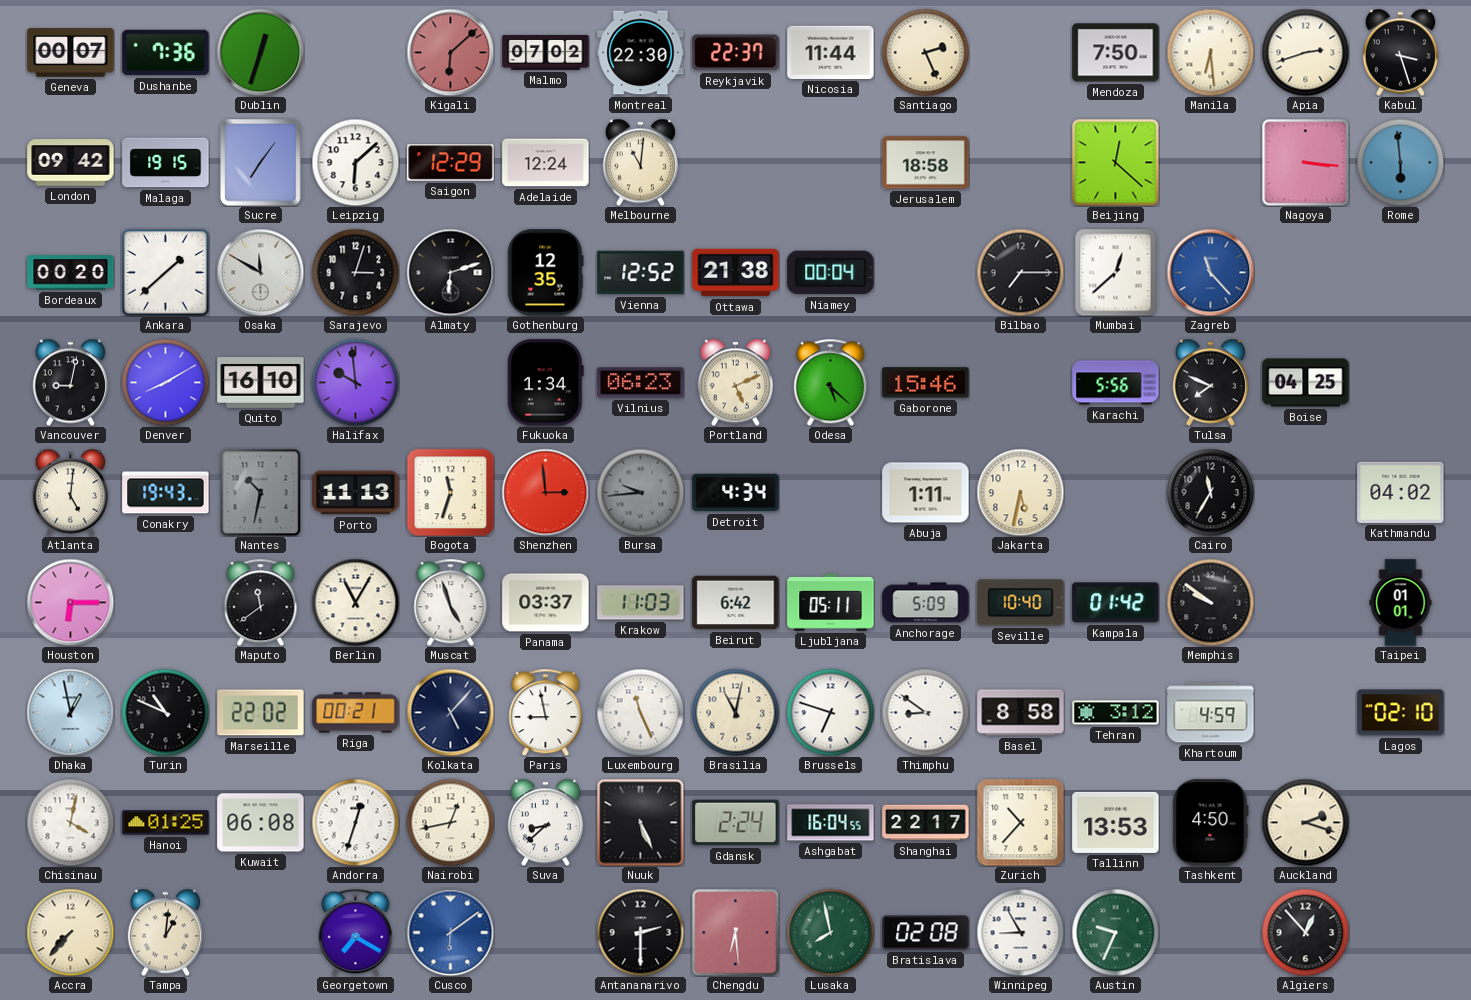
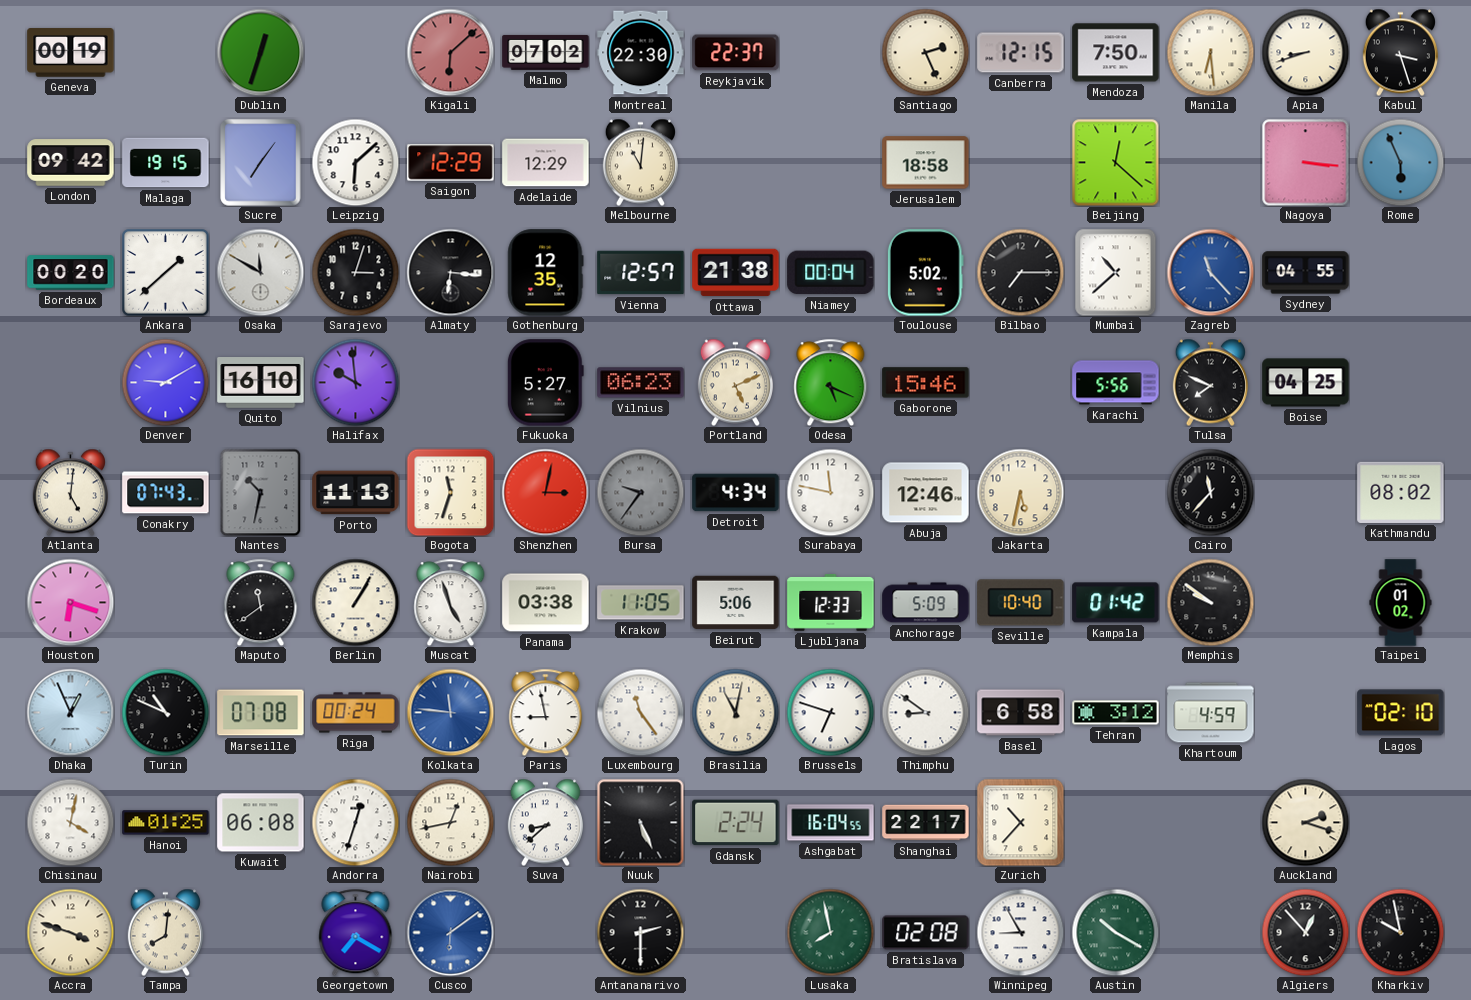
Geneva: 00:07 -> 00:19
Dushanbe: 7:36 -> none
Nicosia: 11:44 -> none
Canberra: none -> 12:15
Apia: 2:42 -> 8:42
Adelaide: 12:24 -> 12:29
Rome: 5:59 -> 5:56
Almaty: 6:12 -> 6:16
Vienna: 12:52 -> 12:57
Toulouse: none -> 5:02
Mumbai: 12:38 -> 10:38
Sydney: none -> 04:55
Vancouver: 9:02 -> none
Denver: 8:10 -> 9:10
Fukuoka: 1:34 -> 5:27
Odesa: 5:22 -> 5:19
Conakry: 19:43 -> 07:43
Shenzhen: 2:59 -> 3:02
Bursa: 9:44 -> 9:36
Surabaya: none -> 11:47
Abuja: 1:11 -> 12:46
Cairo: 11:35 -> 11:37
Kathmandu: 04:02 -> 08:02
Houston: 6:15 -> 6:18
Berlin: 11:05 -> 1:05
Panama: 03:37 -> 03:38
Krakow: 11:03 -> 11:05
Beirut: 6:42 -> 5:06
Ljubljana: 05:11 -> 12:33
Taipei: 01:01 -> 01:02
Dhaka: 12:58 -> 12:56
Marseille: 22:02 -> 07:08
Riga: 00:21 -> 00:24
Kolkata: 5:07 -> 11:46
Kolkata dial: navy -> blue
Luxembourg: 11:26 -> 11:24
Basel: 8:58 -> 6:58
Tallinn: 13:53 -> none
Tashkent: 4:50 -> none
Accra: 7:37 -> 3:48
Tampa: 1:01 -> 8:01
Chengdu: 6:29 -> none
Austin: 9:34 -> 10:20
Kharkiv: none -> 9:58
